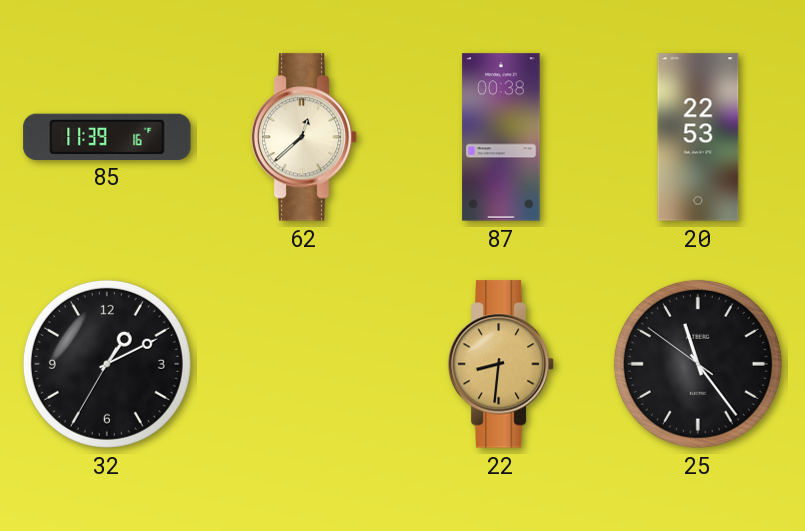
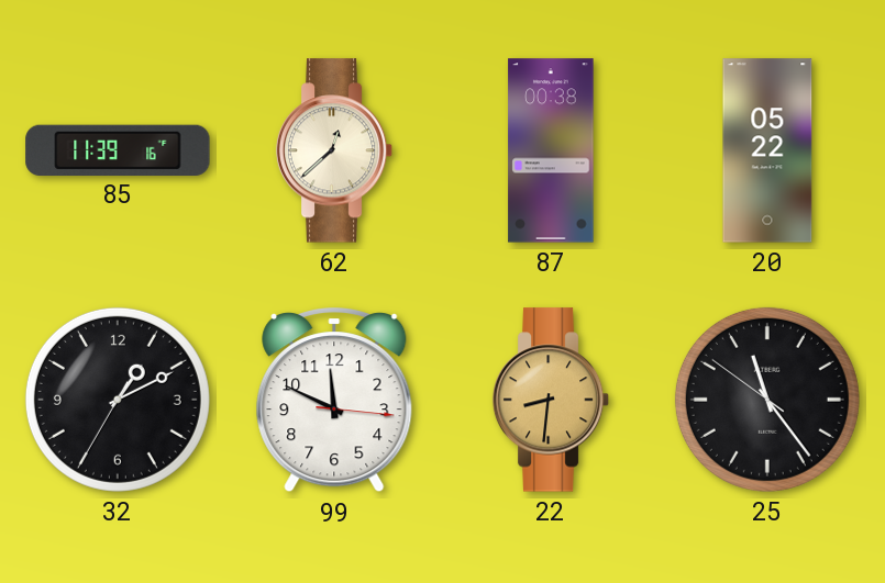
20: 22:53 -> 05:22
99: none -> 11:49
